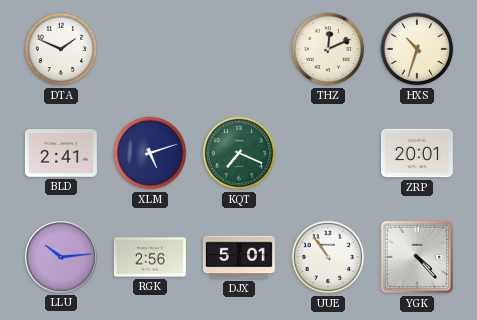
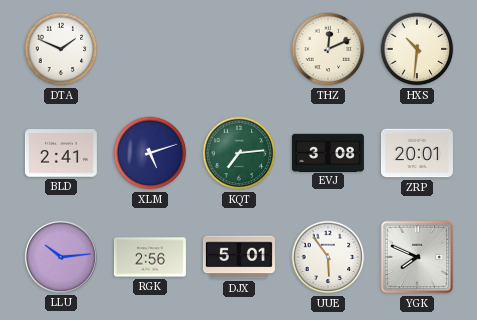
HXS: 10:33 -> 10:31
KQT: 7:19 -> 7:14
EVJ: none -> 3:08
UUE: 10:54 -> 5:54
YGK: 4:23 -> 7:49
